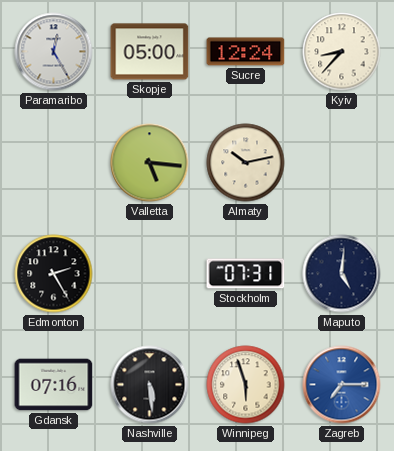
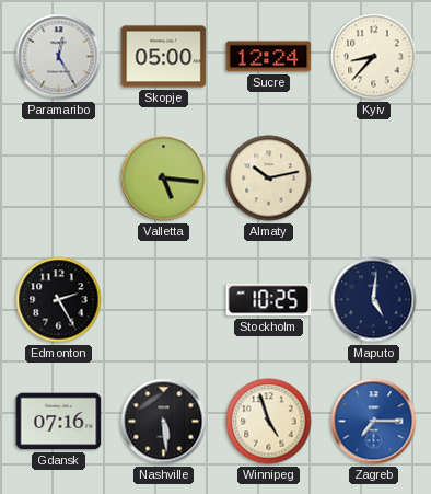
Stockholm: 07:31 -> 10:25
Winnipeg: 5:57 -> 4:57
